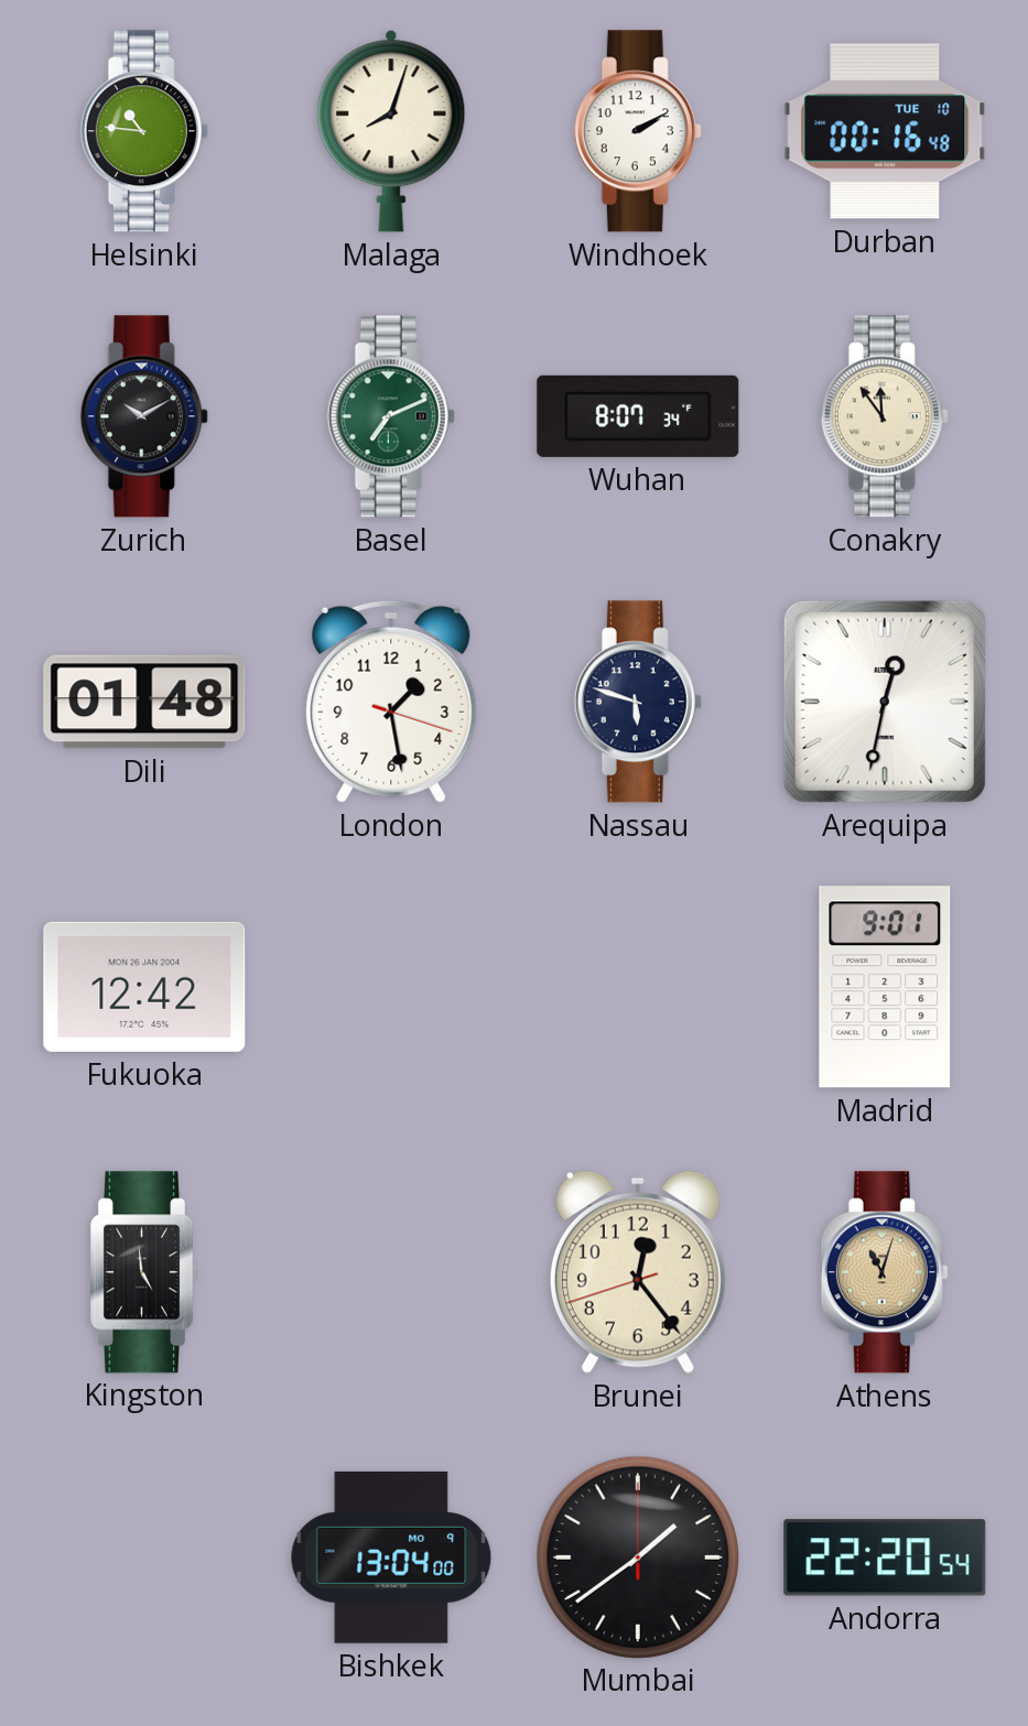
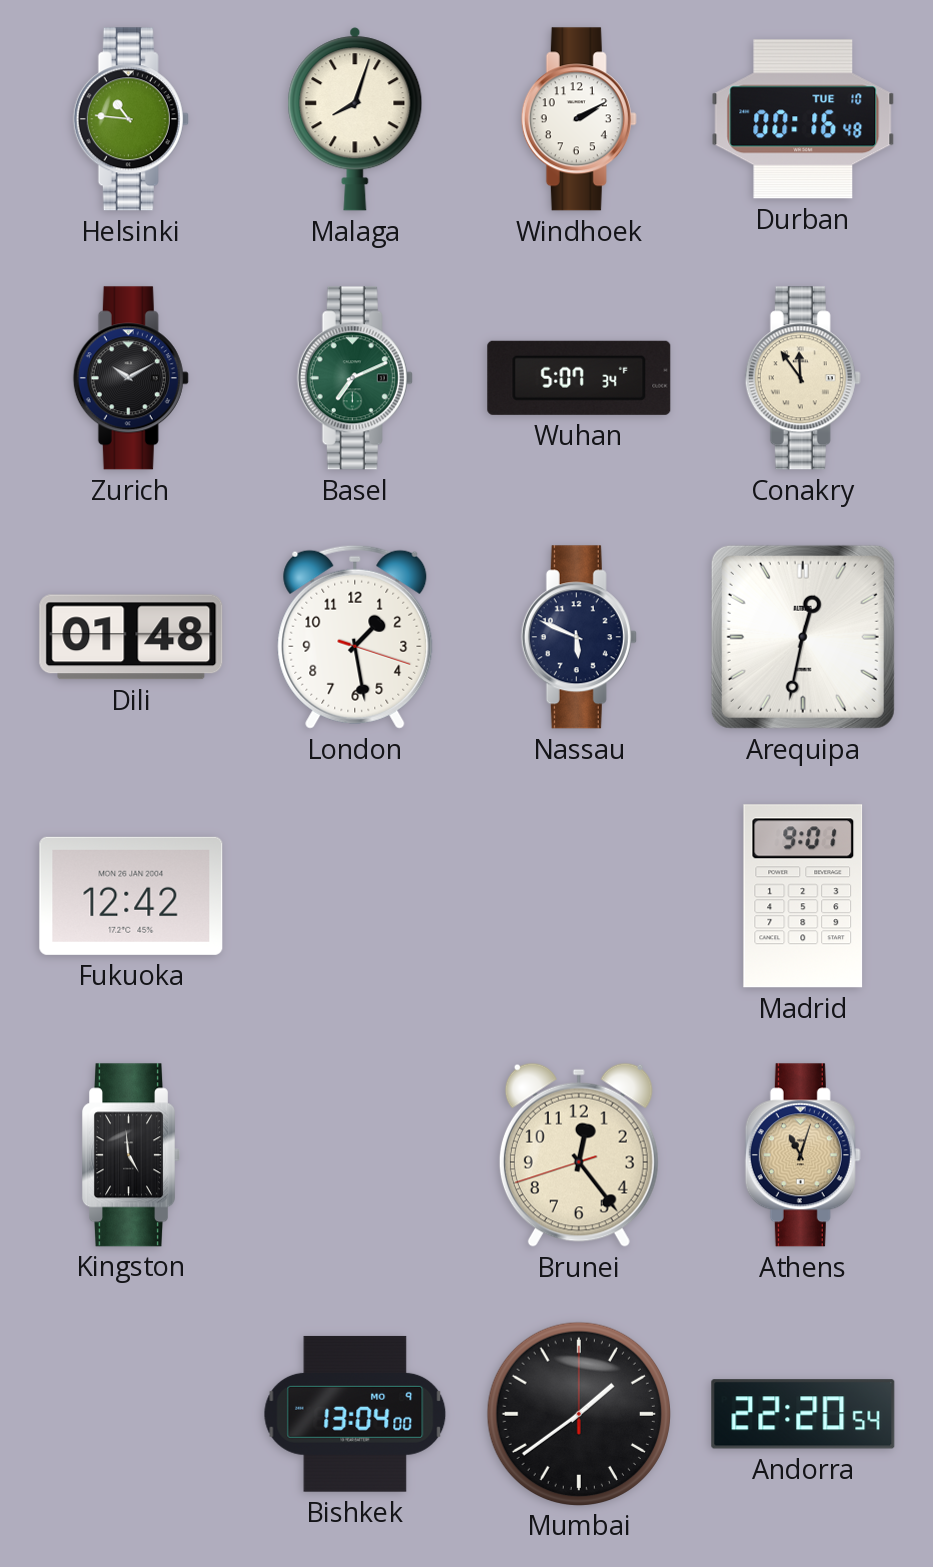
Wuhan: 8:07 -> 5:07
Nassau: 5:48 -> 5:49
